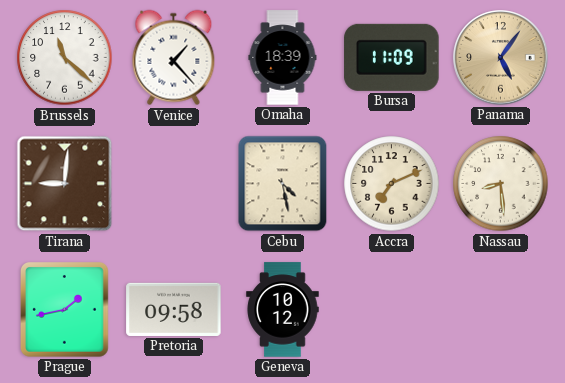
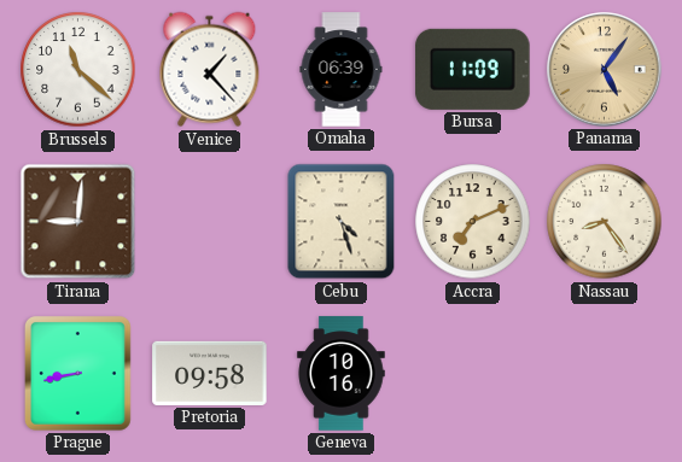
Omaha: 18:39 -> 06:39
Cebu: 4:28 -> 4:27
Nassau: 8:29 -> 8:24
Prague: 1:43 -> 8:43
Geneva: 10:12 -> 10:16
